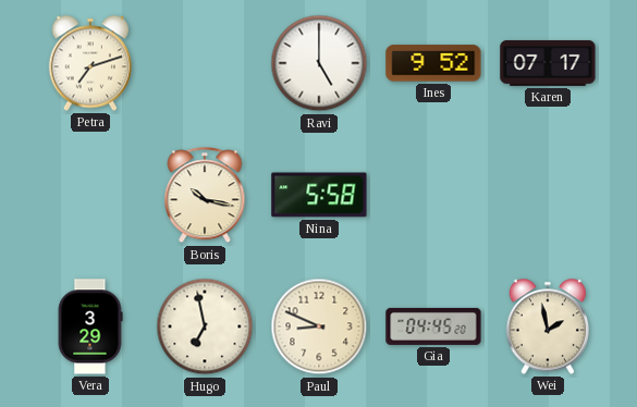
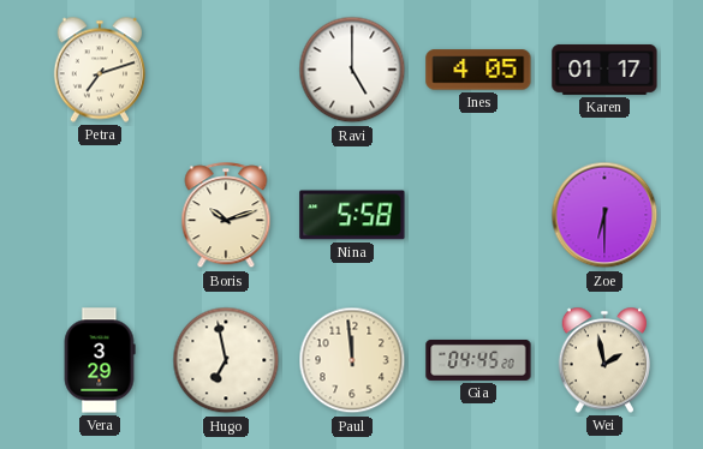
Ines: 9:52 -> 4:05
Karen: 07:17 -> 01:17
Boris: 10:17 -> 10:12
Zoe: none -> 6:30
Paul: 8:49 -> 11:59
